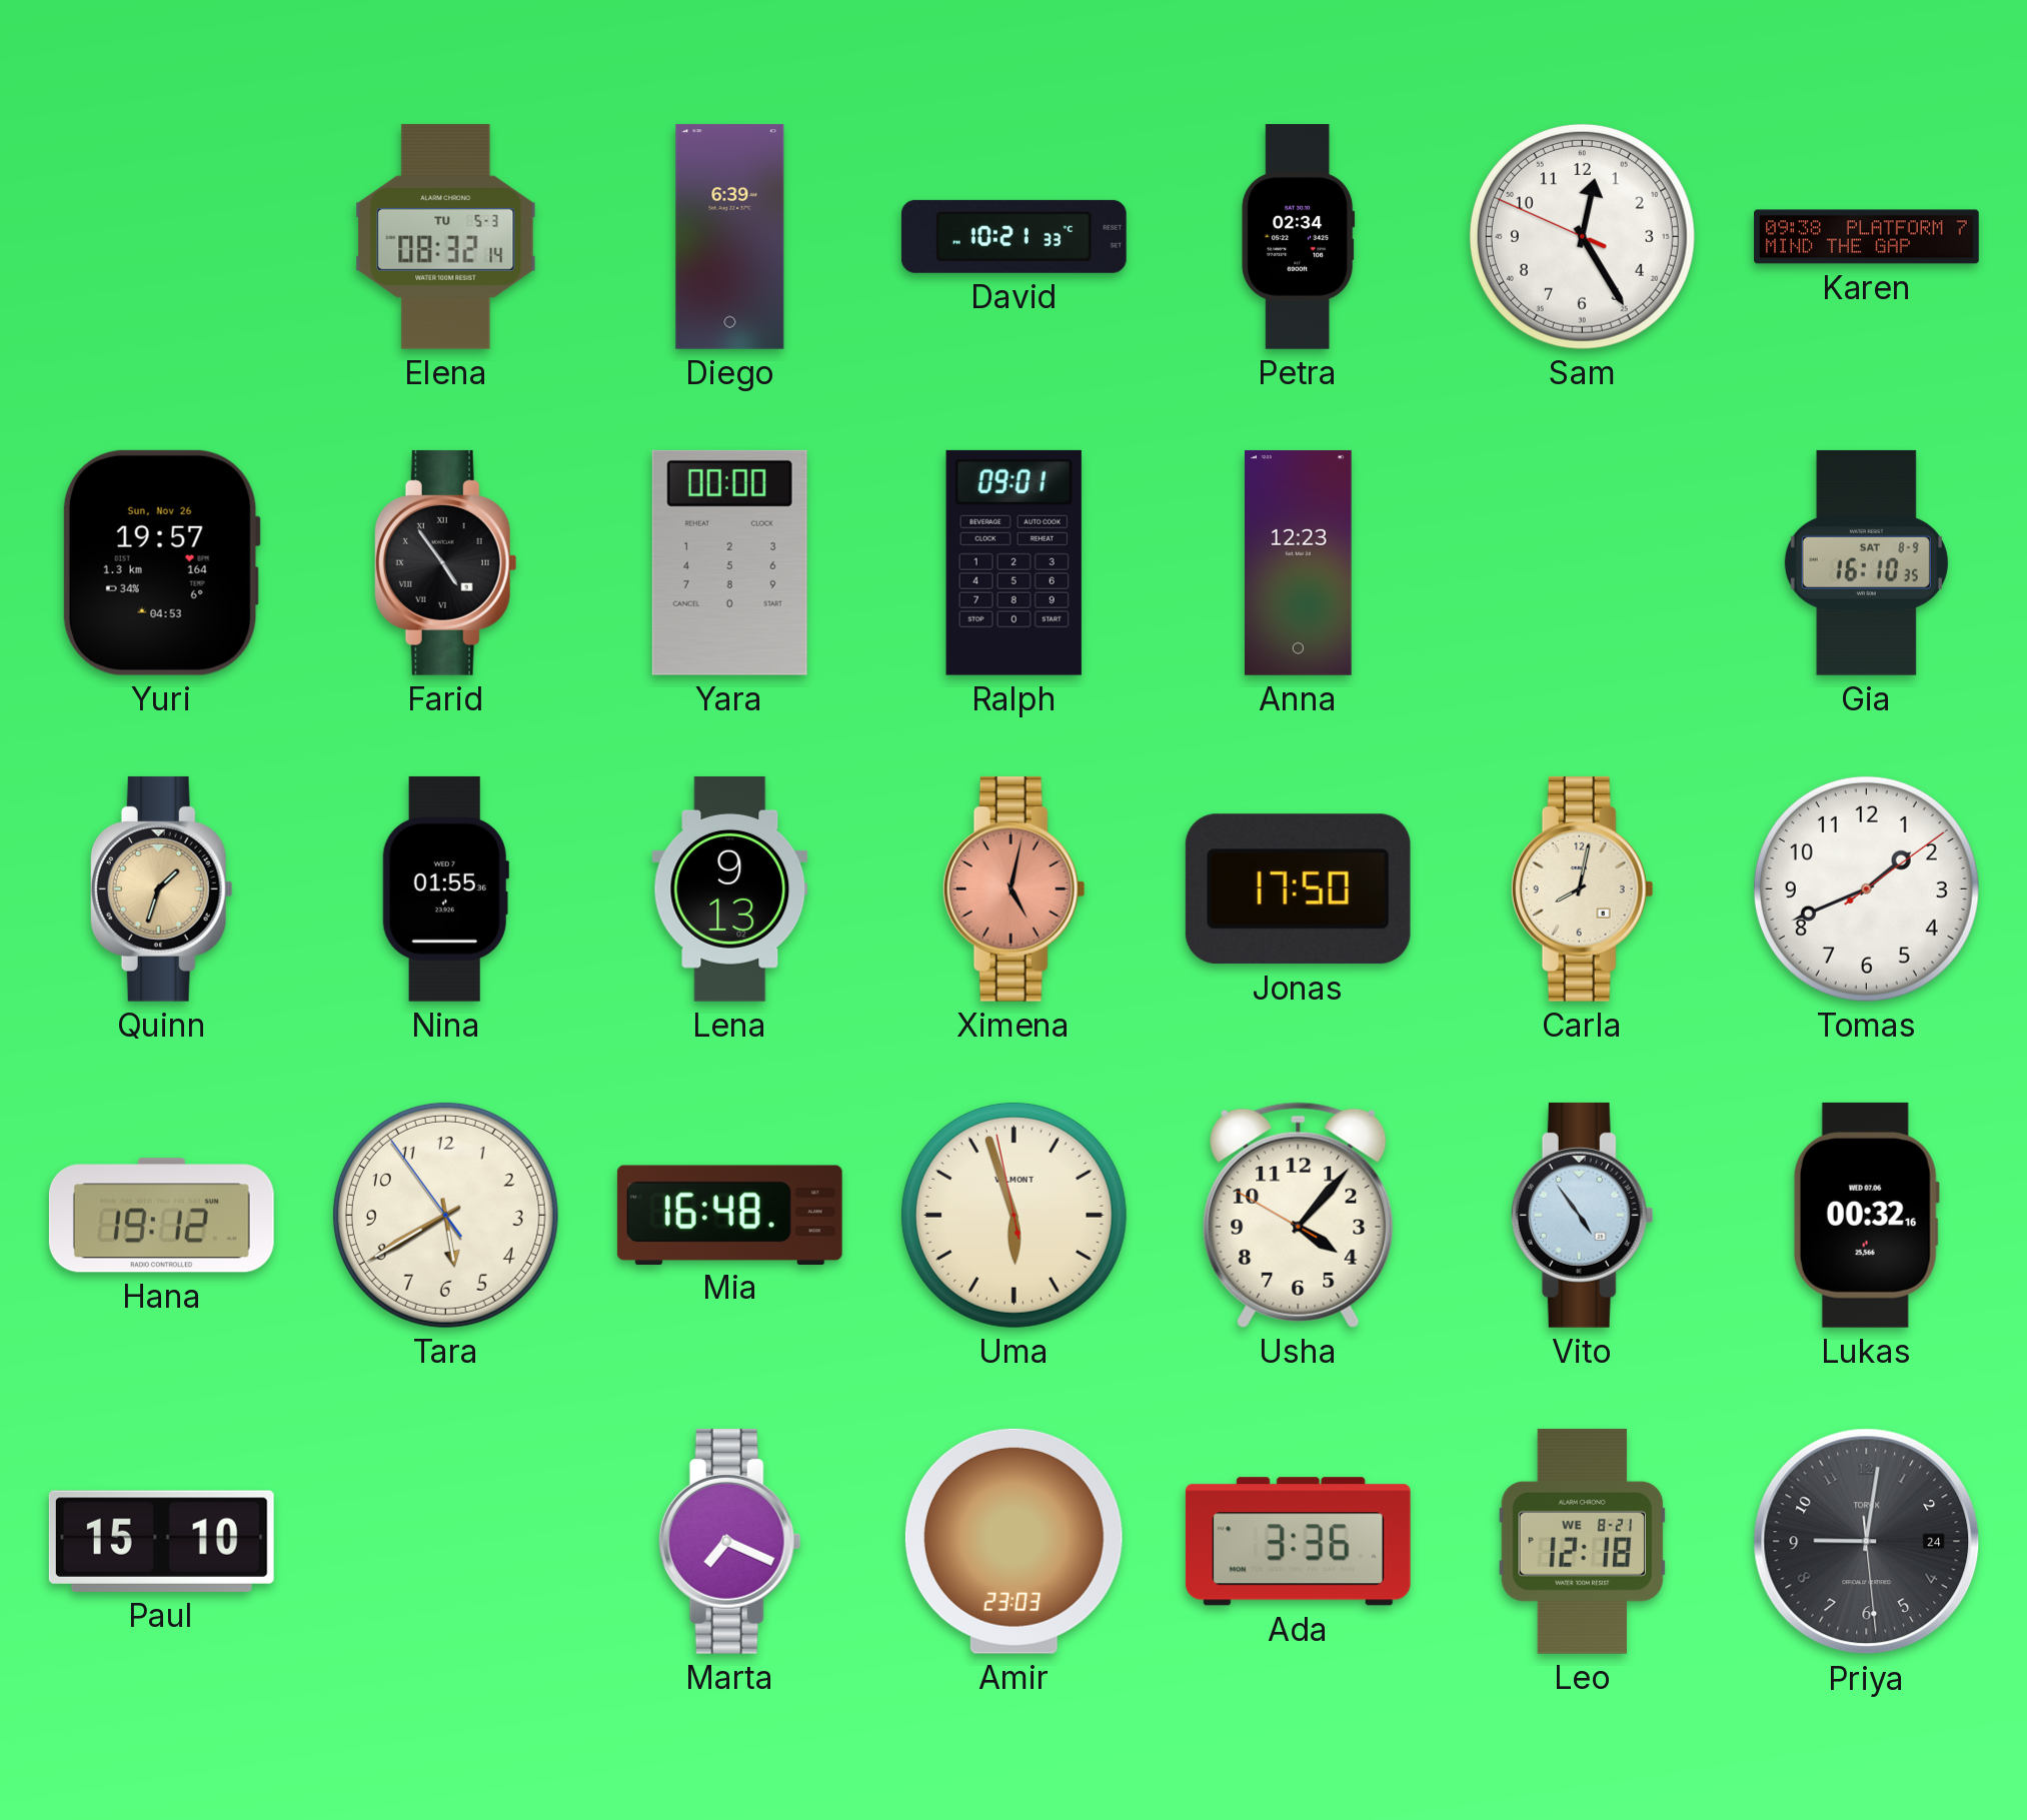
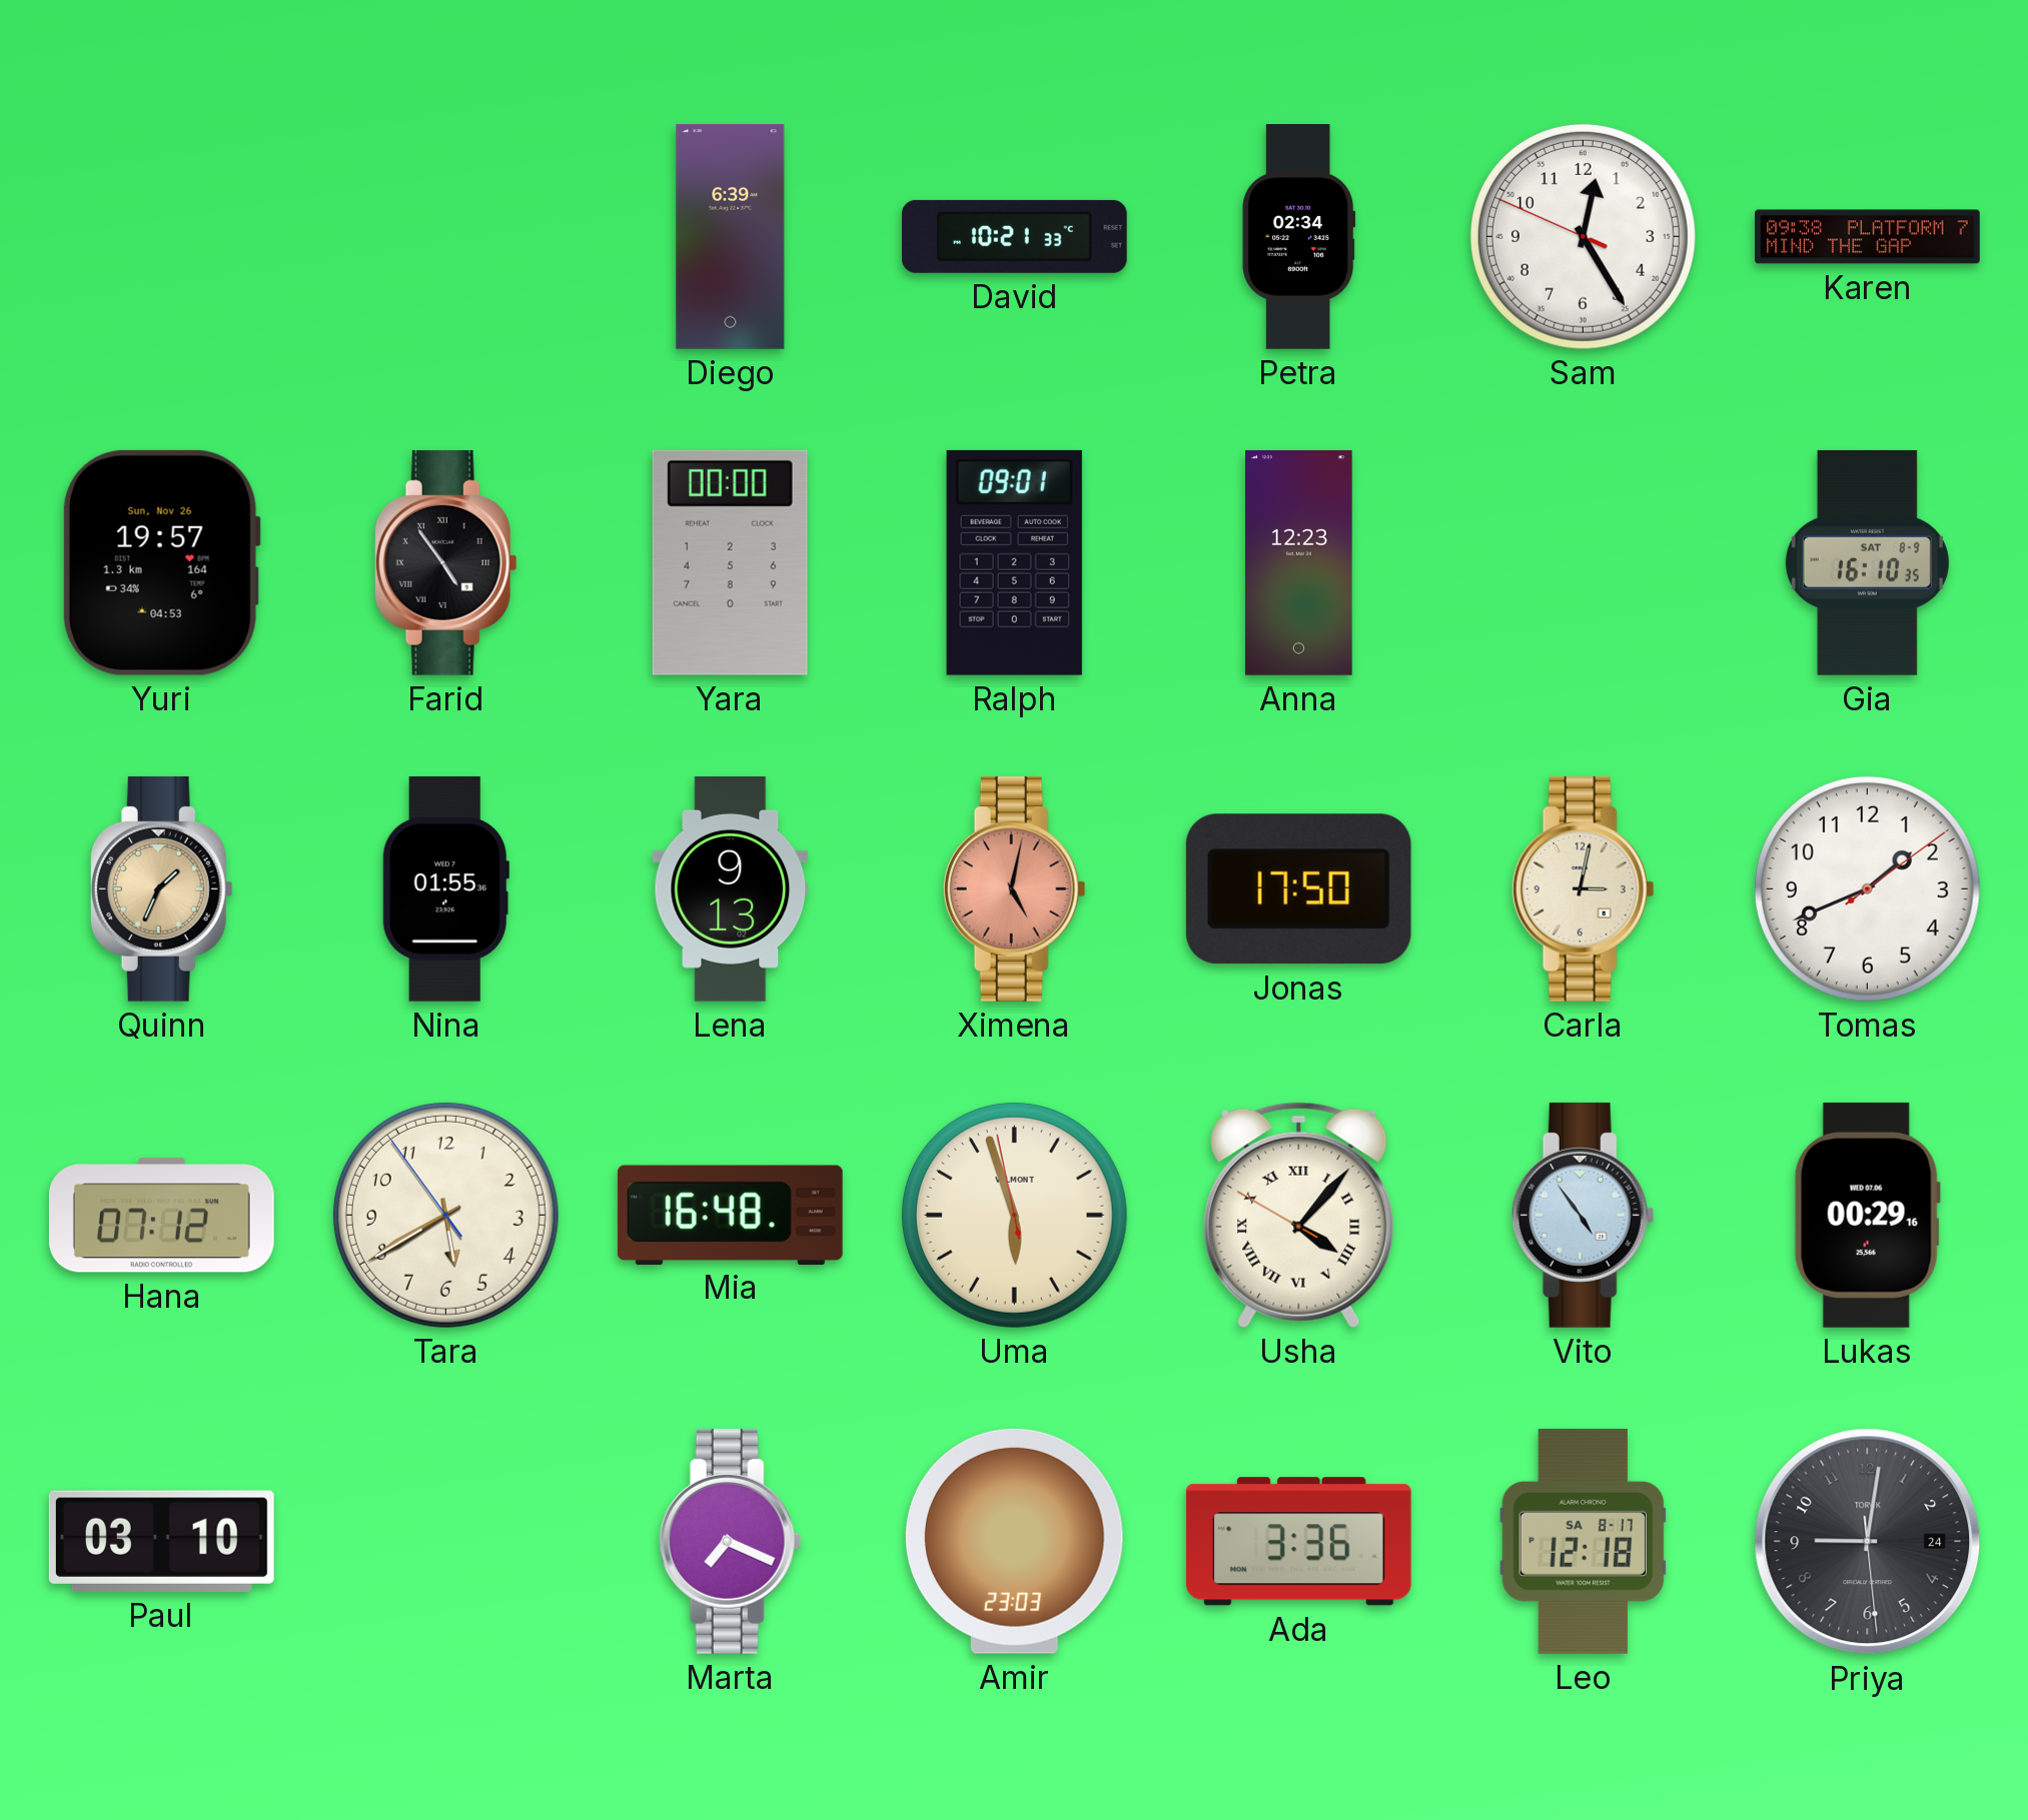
Elena: 08:32 -> none
Quinn: 1:33 -> 1:34
Carla: 8:02 -> 3:02
Hana: 19:12 -> 07:12
Usha numerals: Arabic -> Roman
Lukas: 00:32 -> 00:29
Paul: 15:10 -> 03:10
Leo date: WE 8-21 -> SA 8-17
